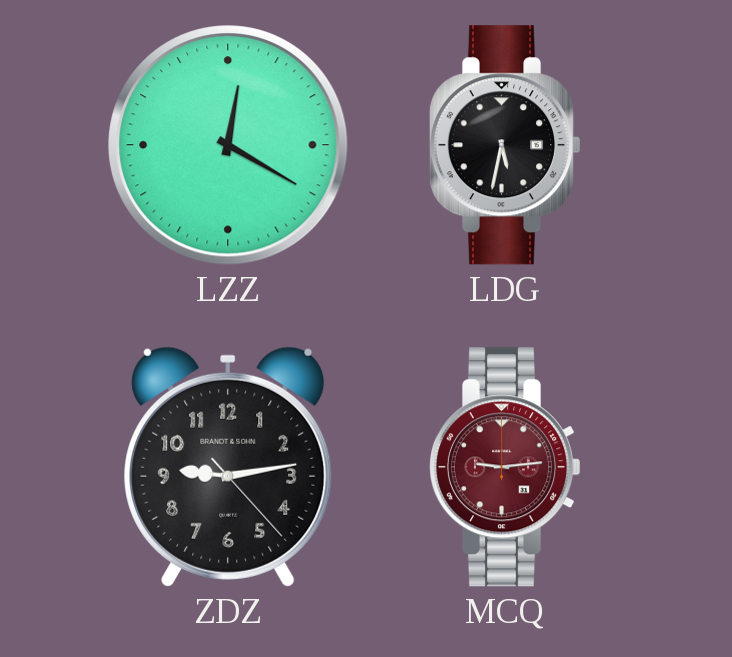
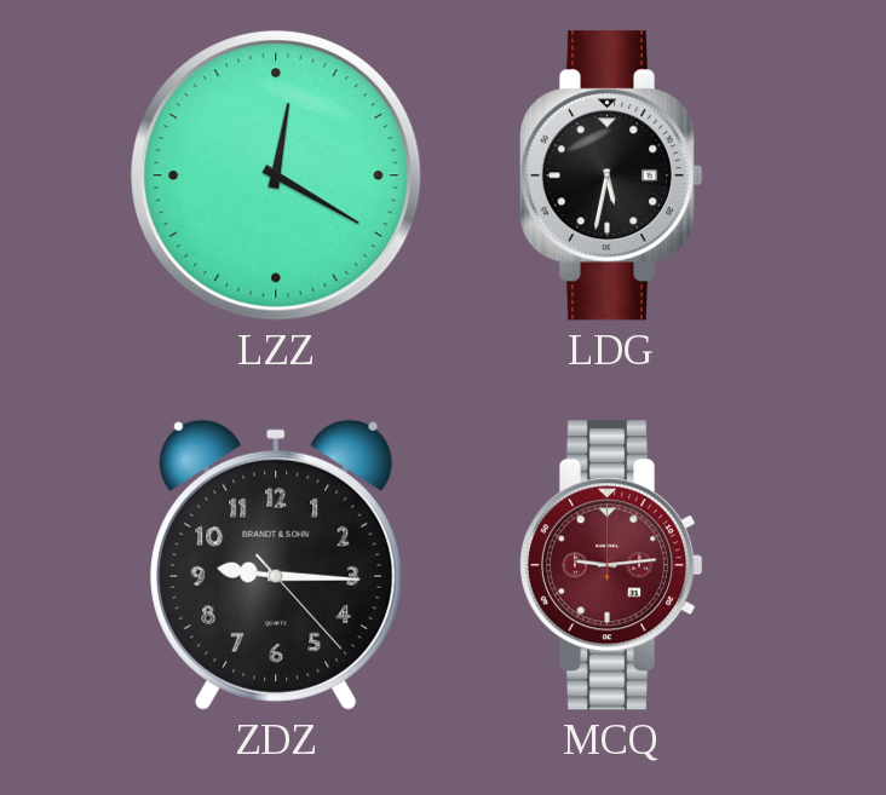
ZDZ: 9:13 -> 9:15
